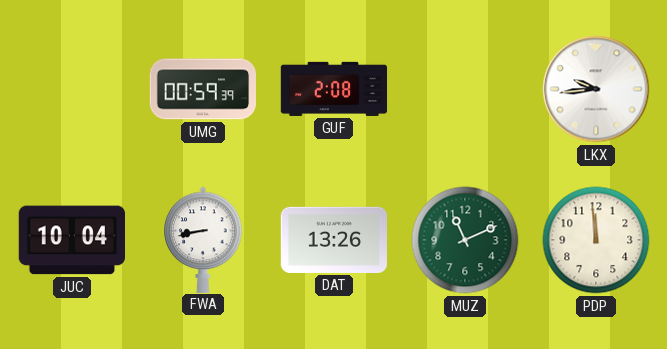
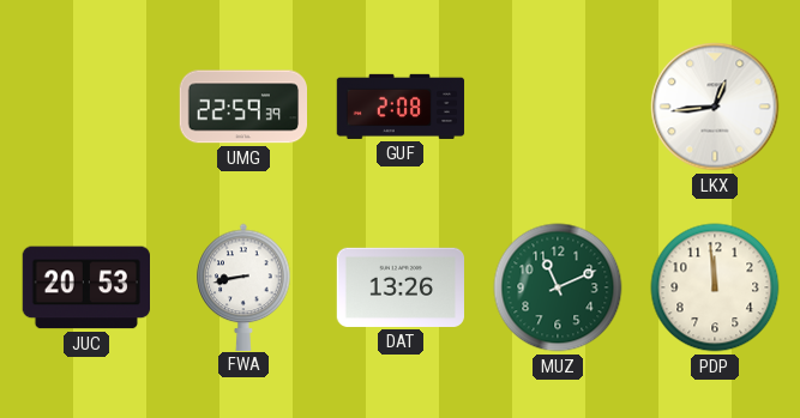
UMG: 00:59 -> 22:59
LKX: 9:44 -> 12:44
JUC: 10:04 -> 20:53
